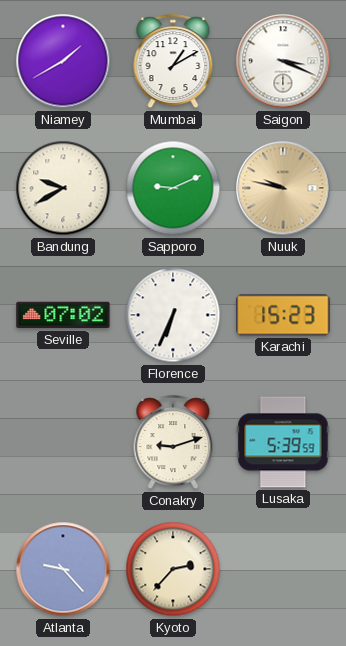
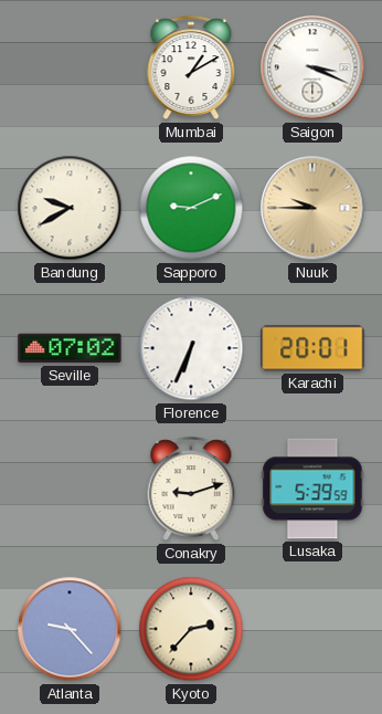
Niamey: 1:40 -> none
Nuuk: 9:47 -> 9:45
Karachi: 15:23 -> 20:01
